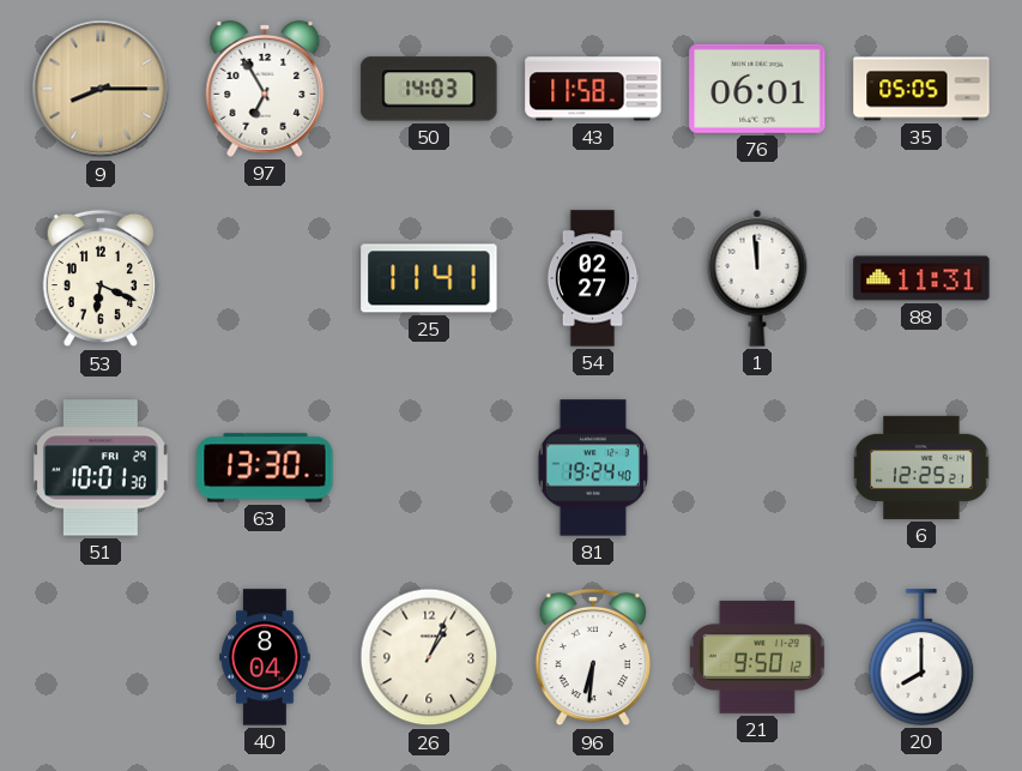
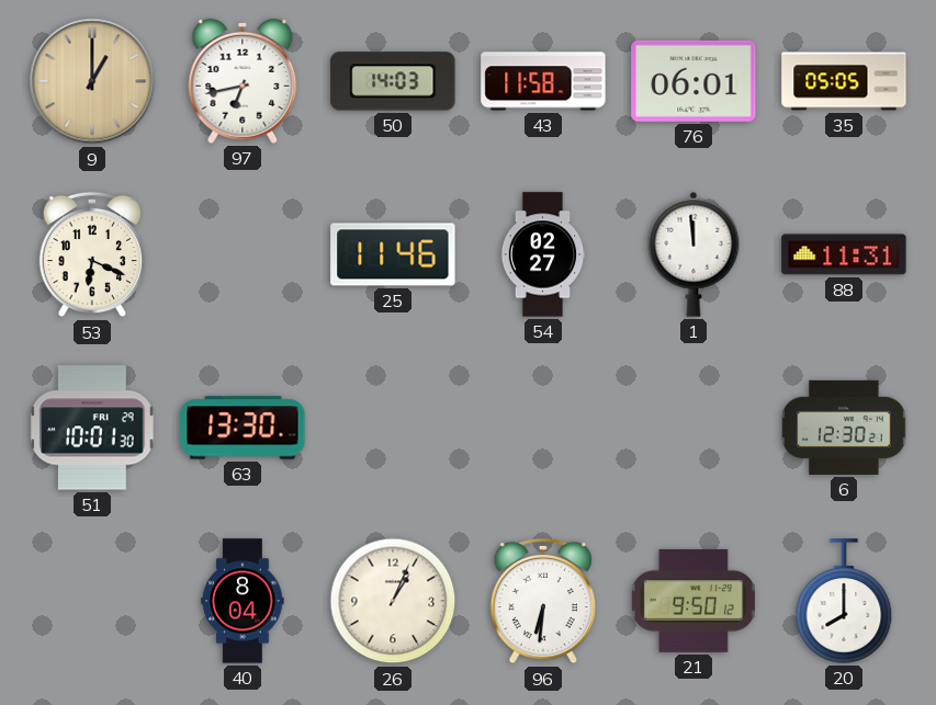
9: 8:15 -> 1:00
97: 6:55 -> 6:43
25: 11:41 -> 11:46
81: 19:24 -> none
6: 12:25 -> 12:30
